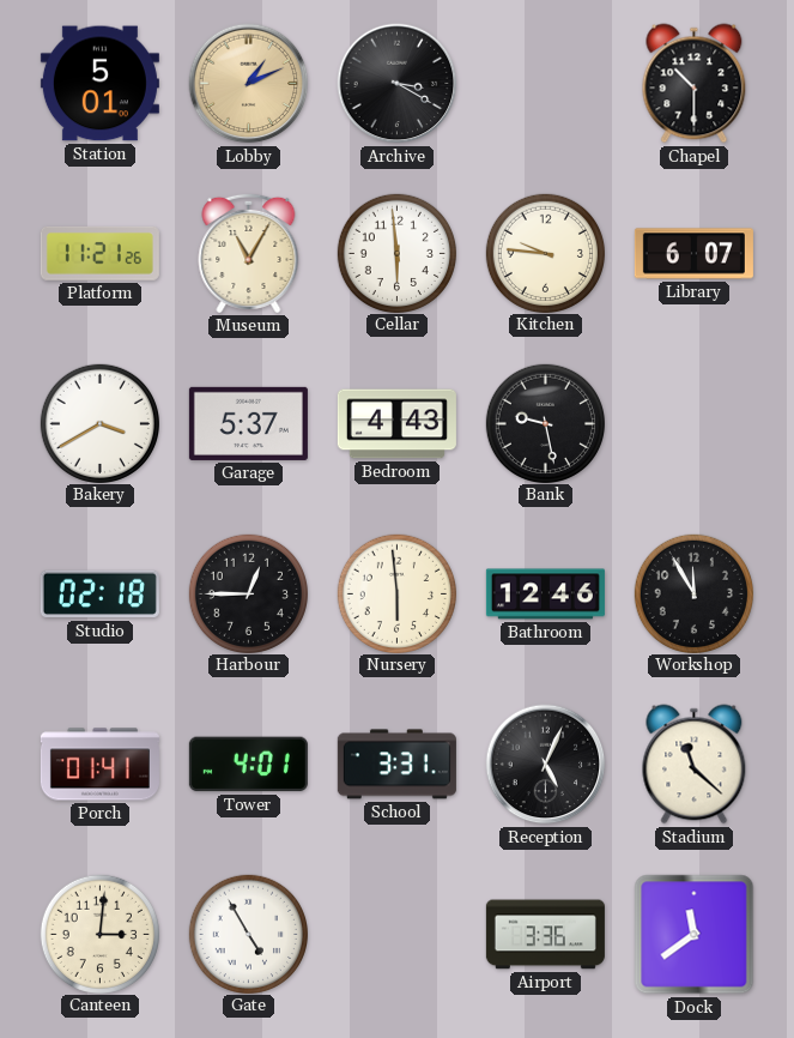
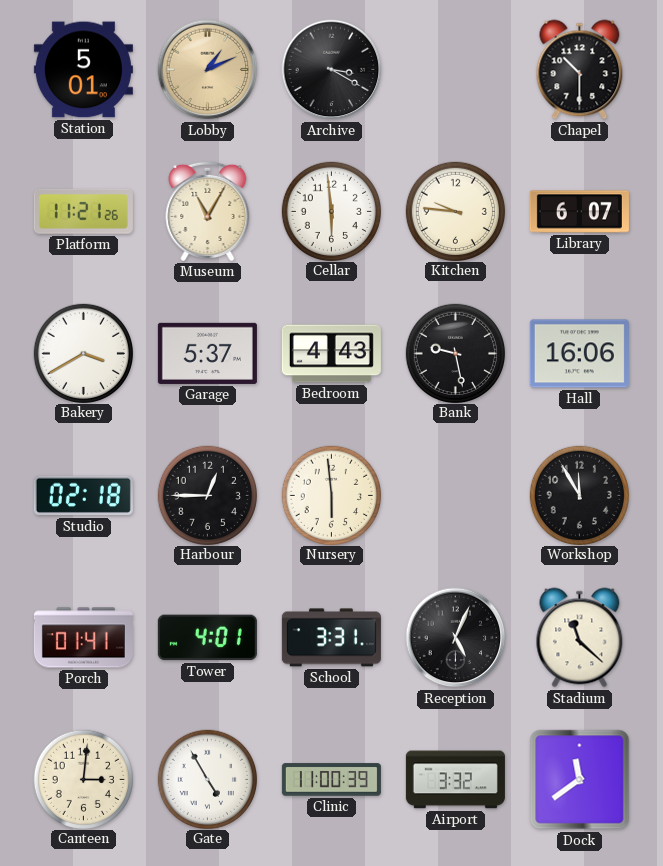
Hall: none -> 16:06
Bathroom: 12:46 -> none
Clinic: none -> 11:00
Airport: 3:36 -> 3:32
